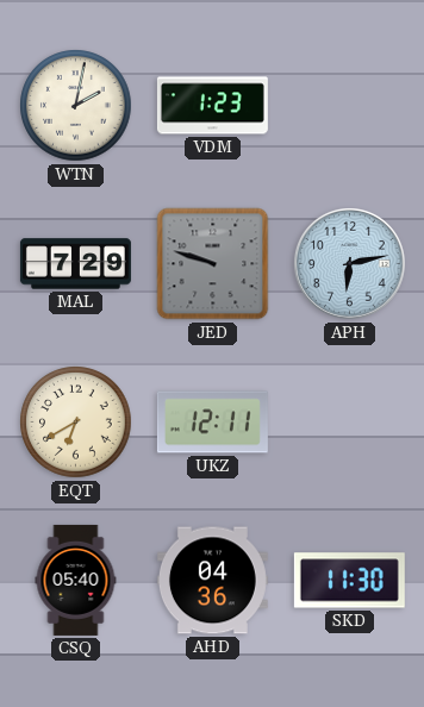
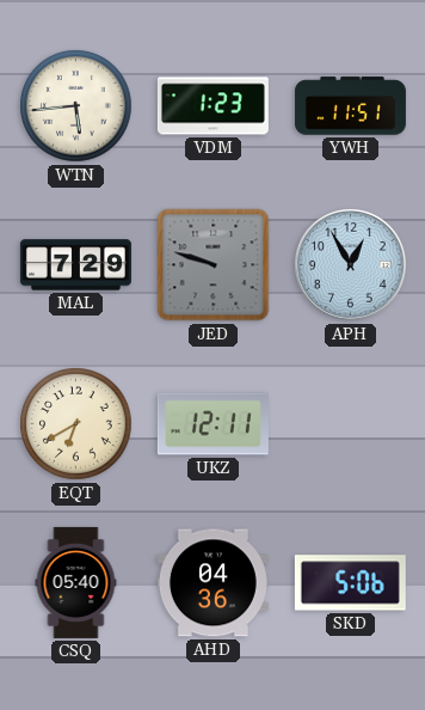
WTN: 2:02 -> 5:44
YWH: none -> 11:51
APH: 6:13 -> 12:55
SKD: 11:30 -> 5:06
